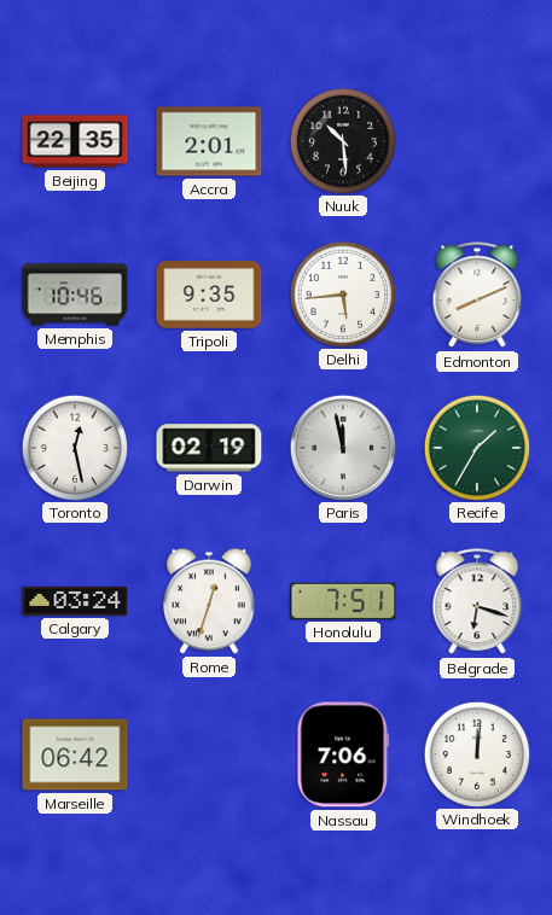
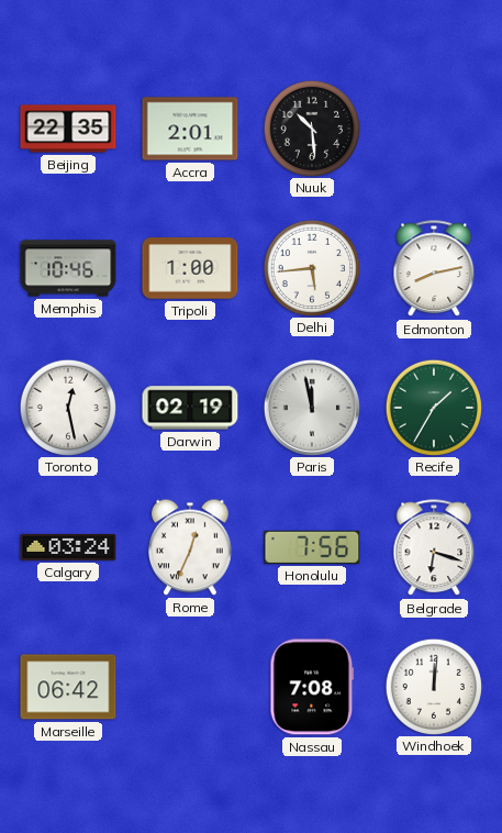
Tripoli: 9:35 -> 1:00
Edmonton: 8:11 -> 8:13
Rome: 12:33 -> 12:34
Honolulu: 7:51 -> 7:56
Nassau: 7:06 -> 7:08
